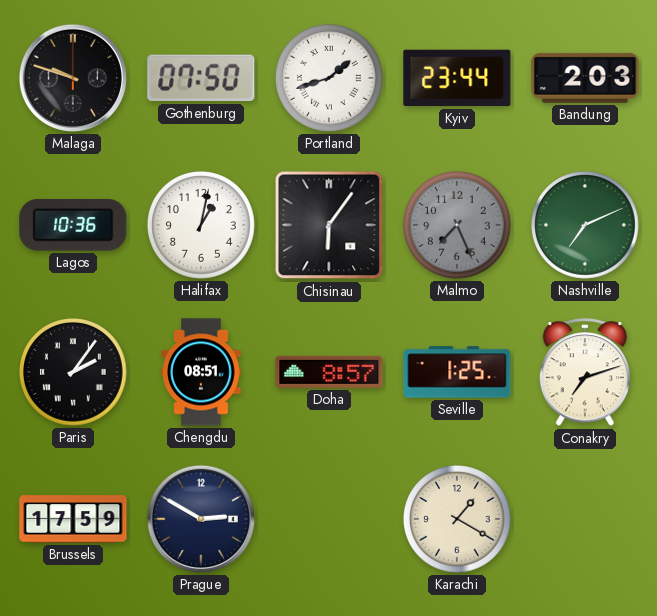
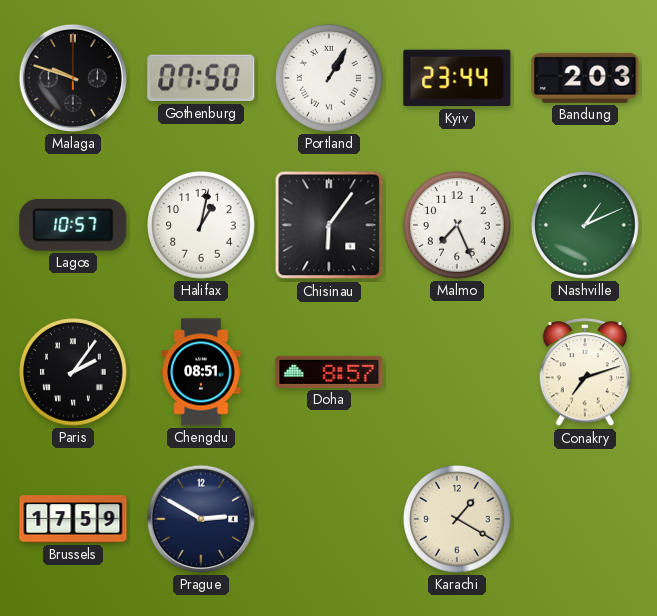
Portland: 1:42 -> 1:05
Lagos: 10:36 -> 10:57
Malmo dial: grey -> white
Nashville: 7:11 -> 1:11
Seville: 1:25 -> none
